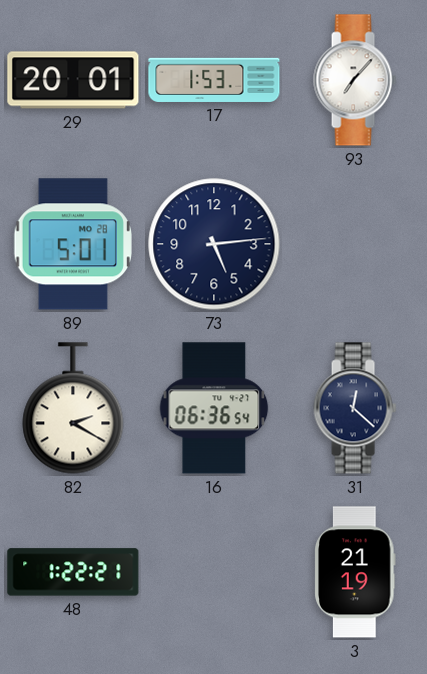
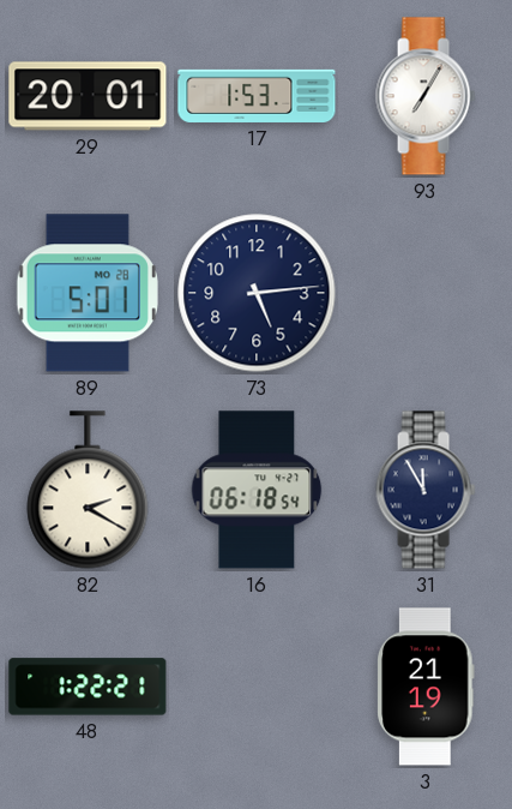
93: 7:07 -> 7:05
16: 06:36 -> 06:18
31: 12:22 -> 11:55
